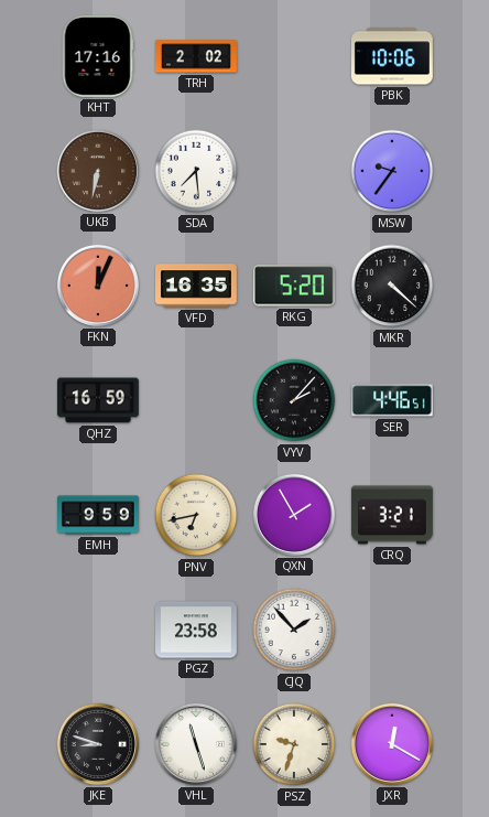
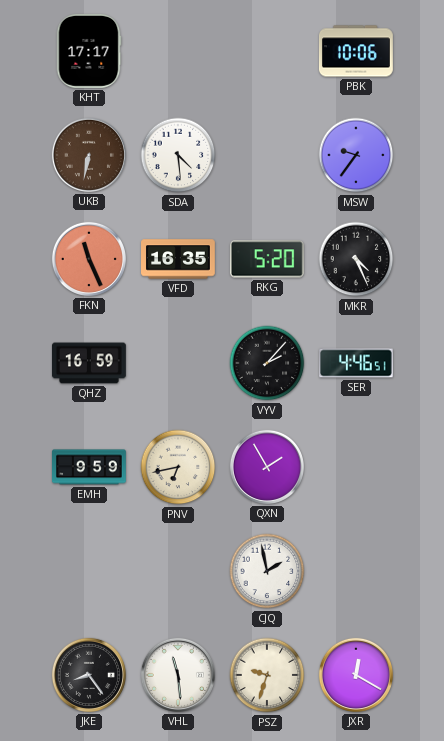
KHT: 17:16 -> 17:17
TRH: 2:02 -> none
SDA: 7:29 -> 4:29
FKN: 12:04 -> 11:26
MKR: 4:22 -> 4:26
CRQ: 3:21 -> none
PGZ: 23:58 -> none
CJQ: 1:53 -> 1:58
JKE: 8:48 -> 8:24
VHL: 11:27 -> 11:29
